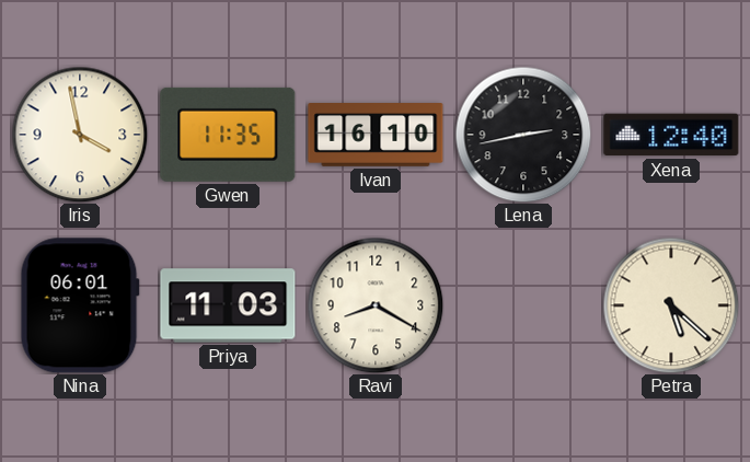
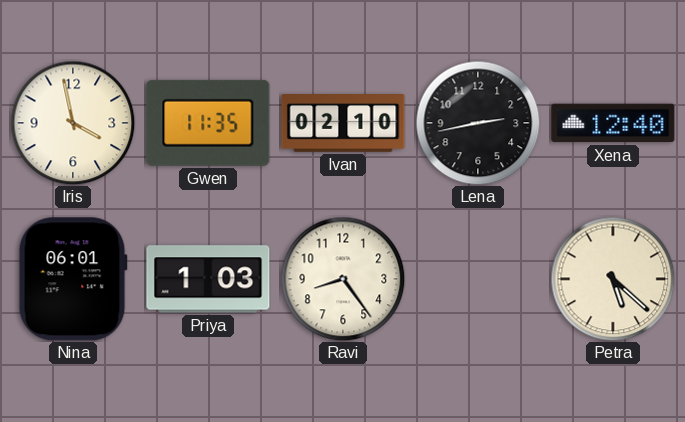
Ivan: 16:10 -> 02:10
Priya: 11:03 -> 1:03
Ravi: 8:20 -> 8:24
